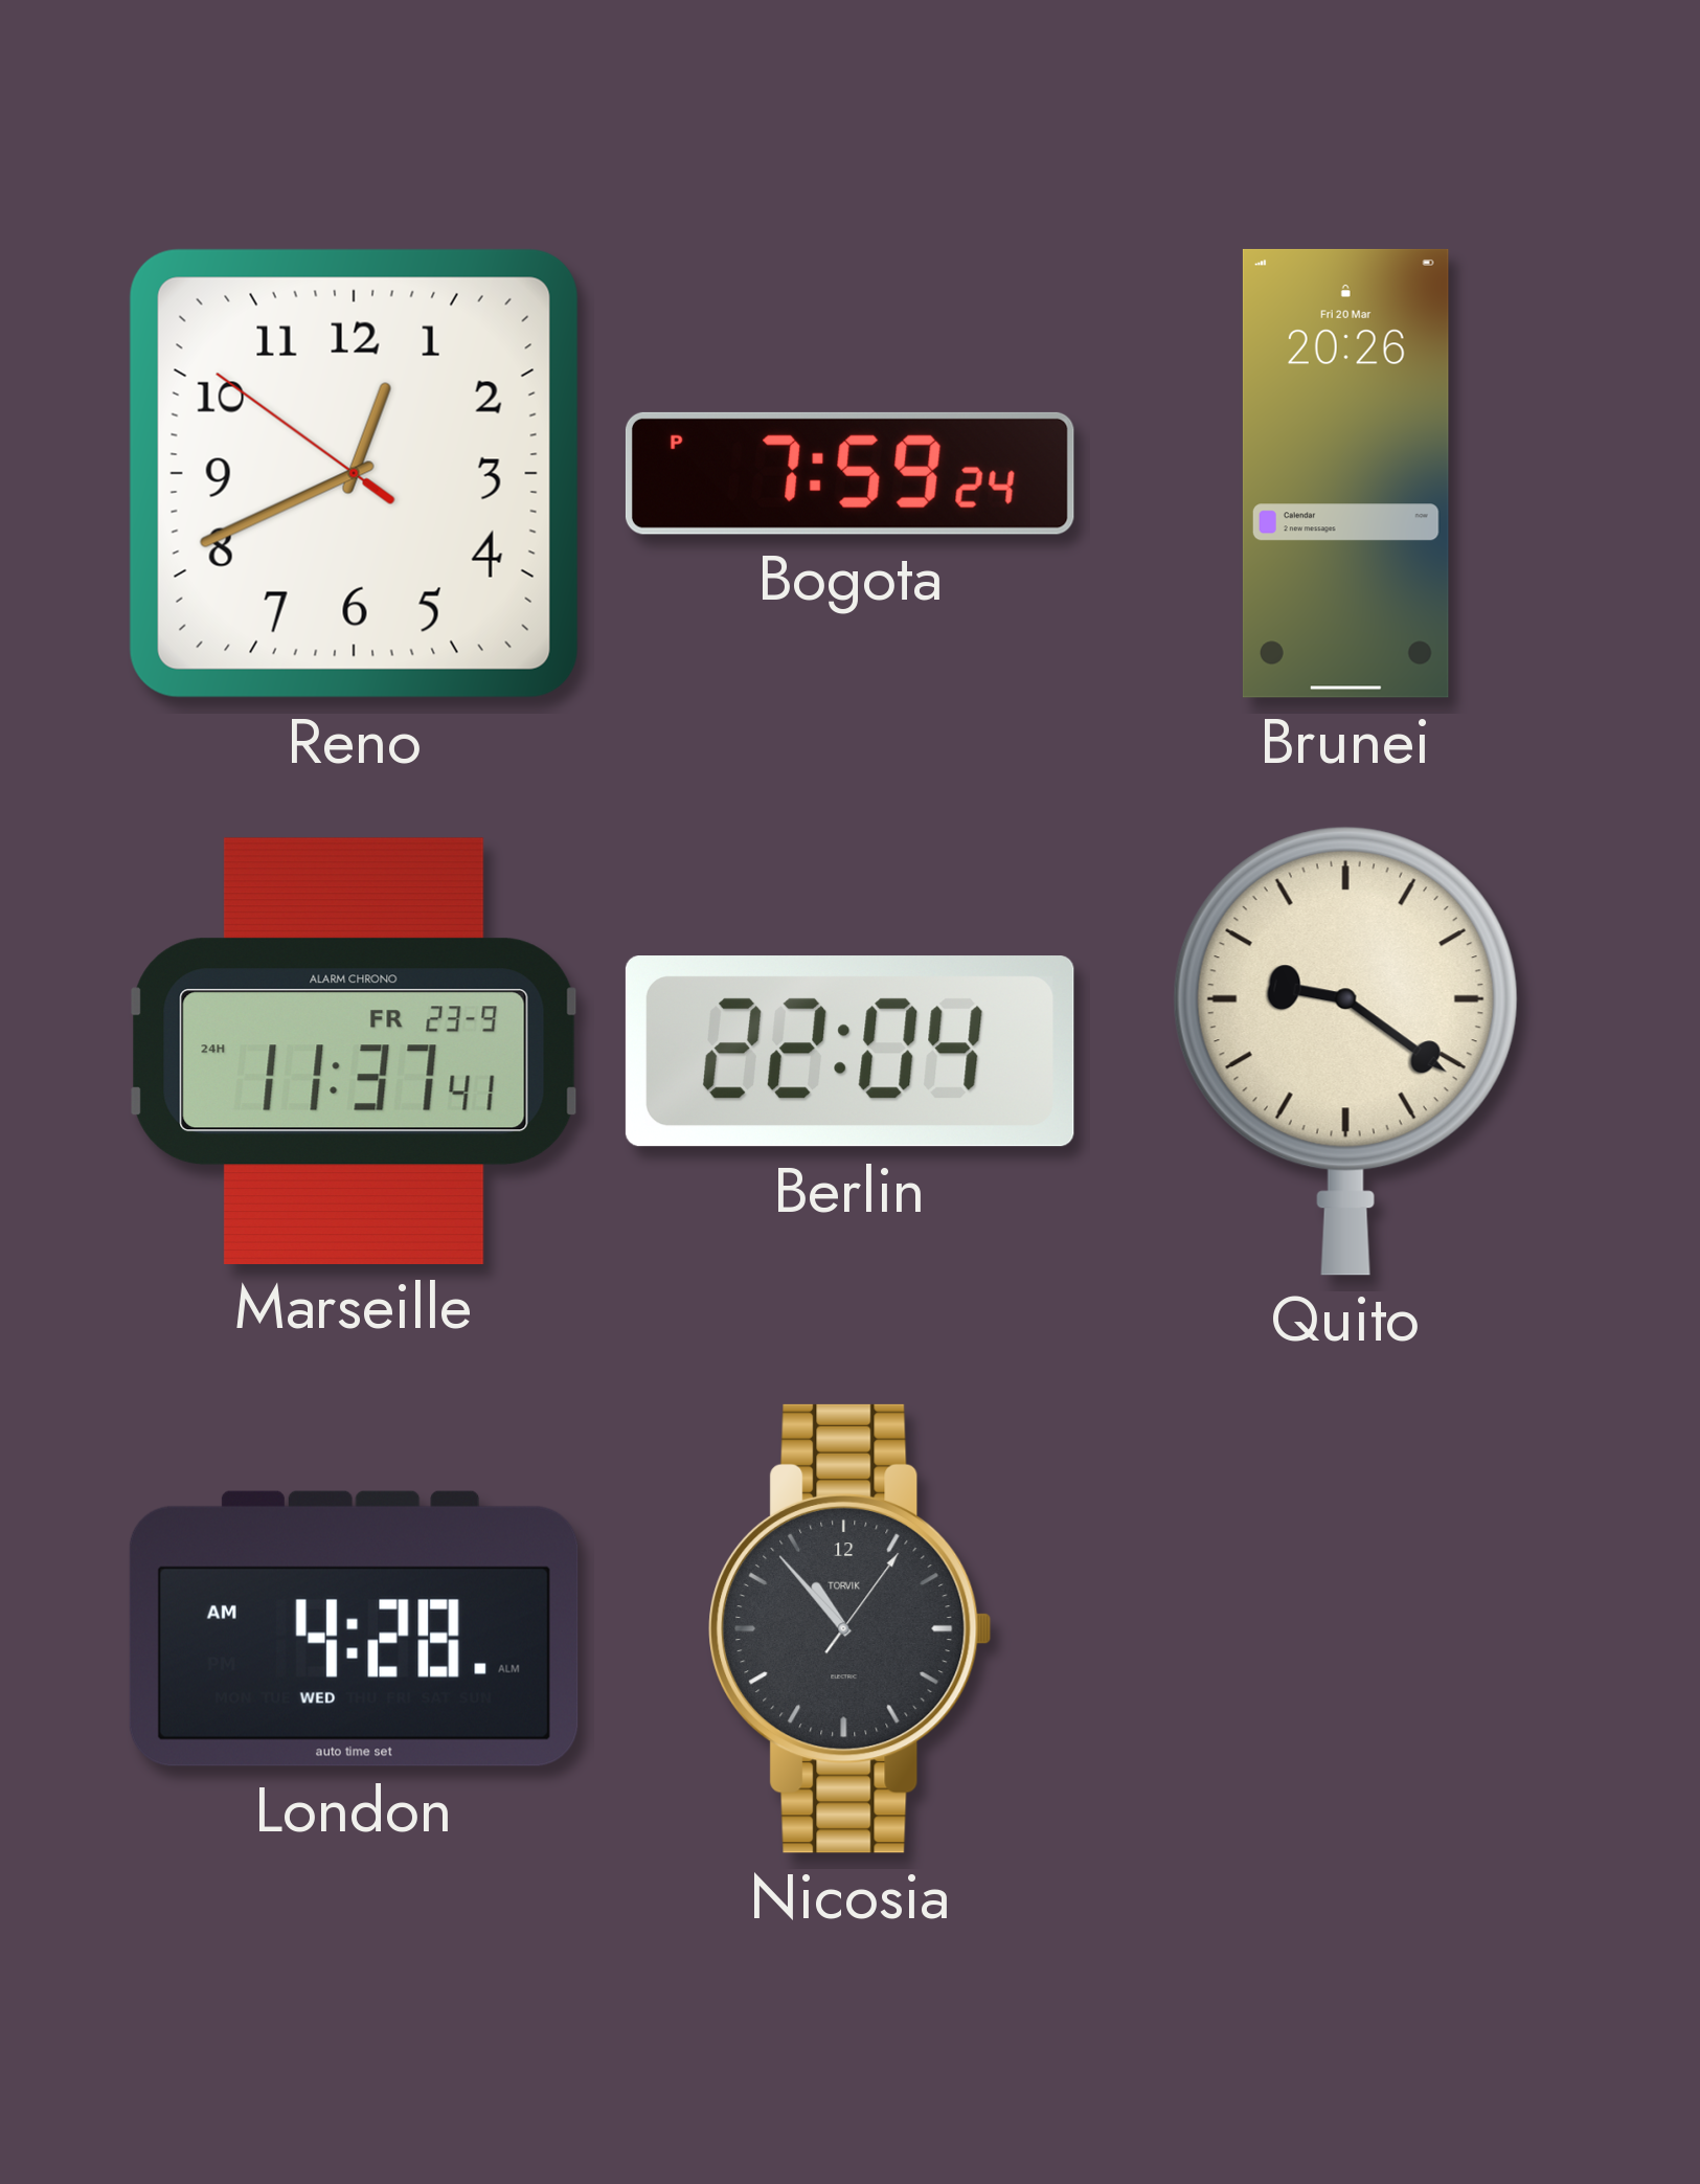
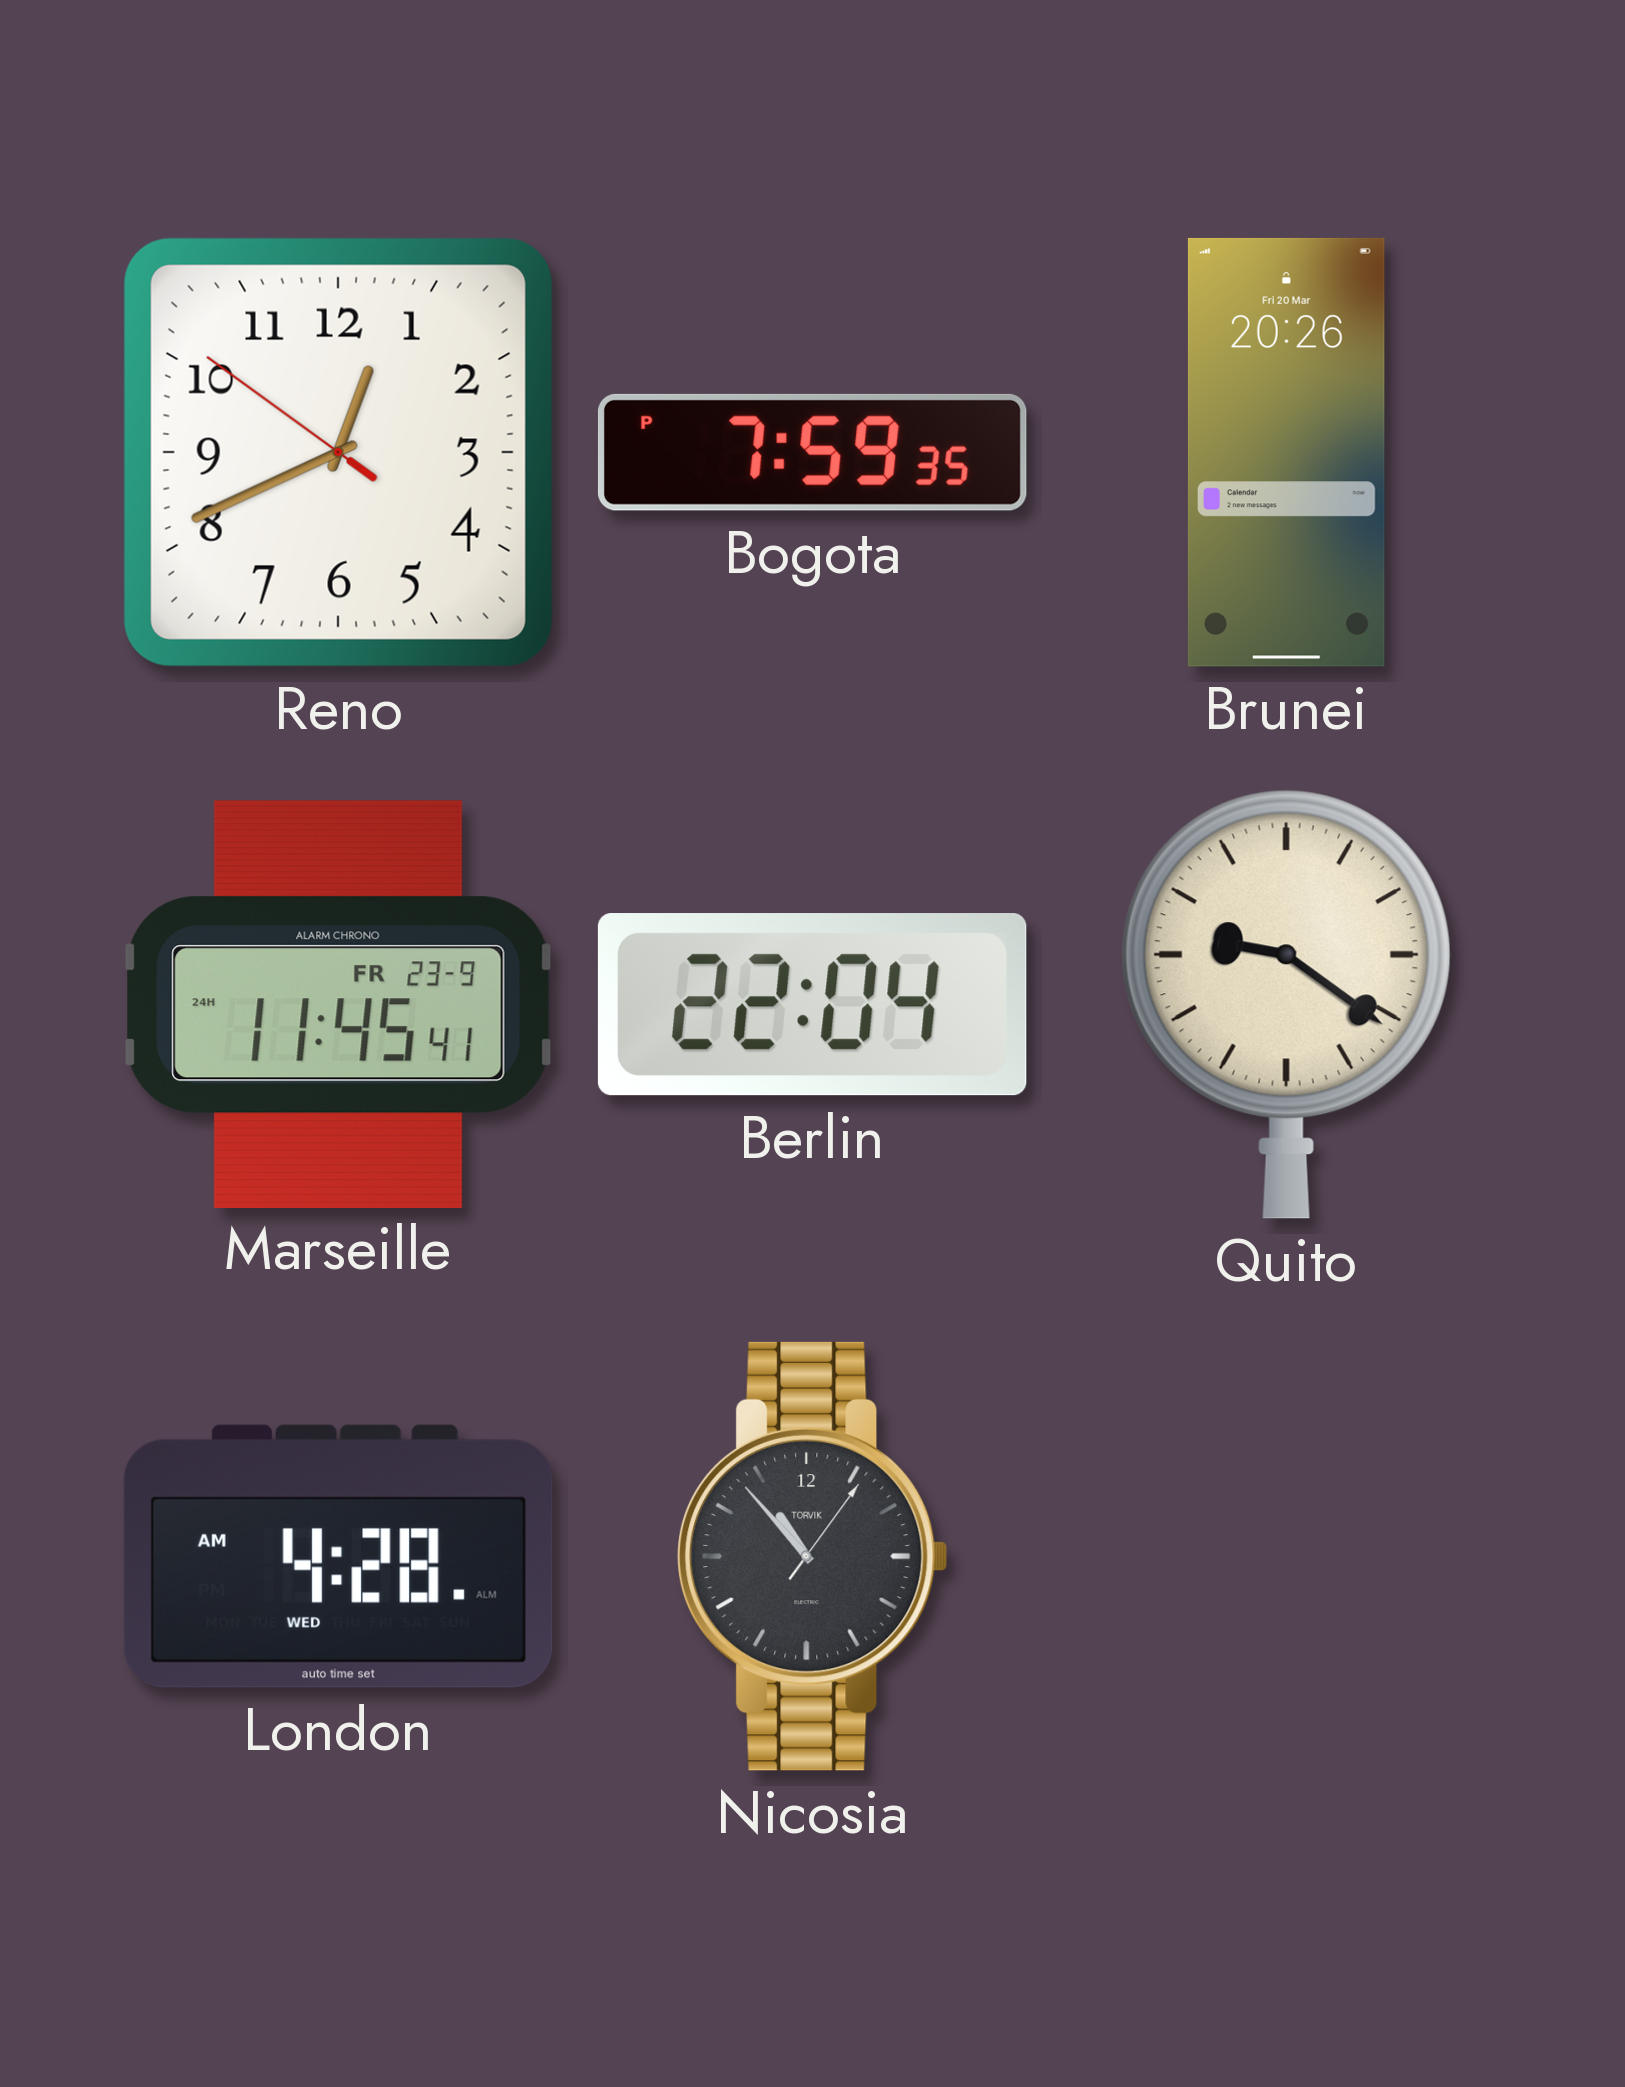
Bogota: 7:59:24 PM -> 7:59:35 PM
Marseille: 11:37 -> 11:45
